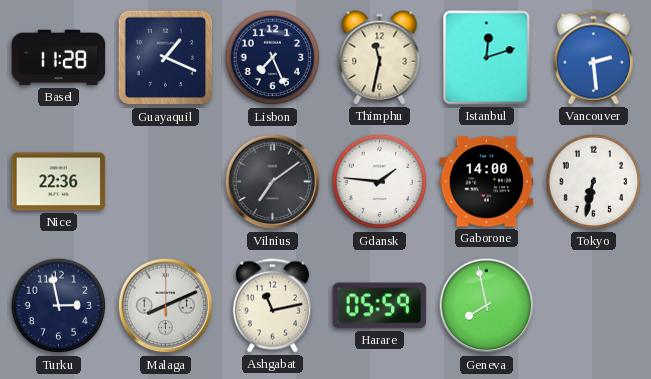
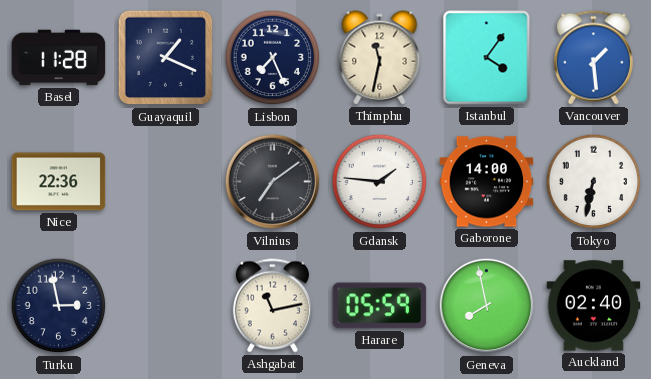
Istanbul: 12:12 -> 4:06
Vancouver: 2:29 -> 1:29
Malaga: 8:11 -> none
Auckland: none -> 02:40
